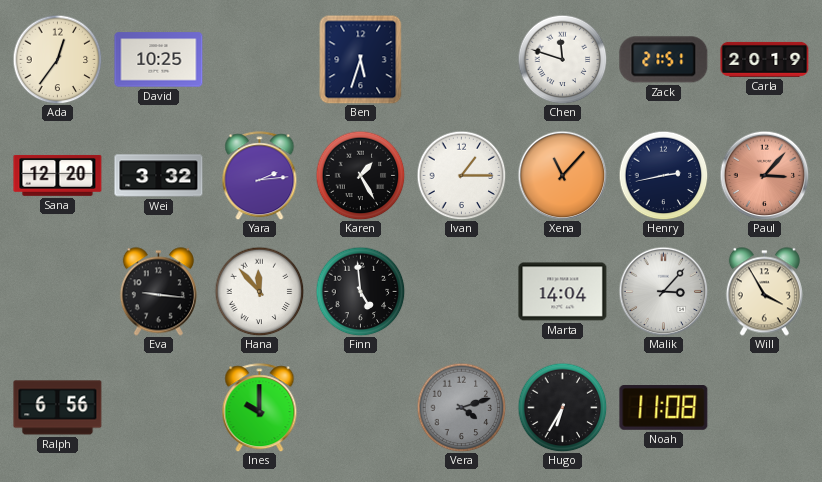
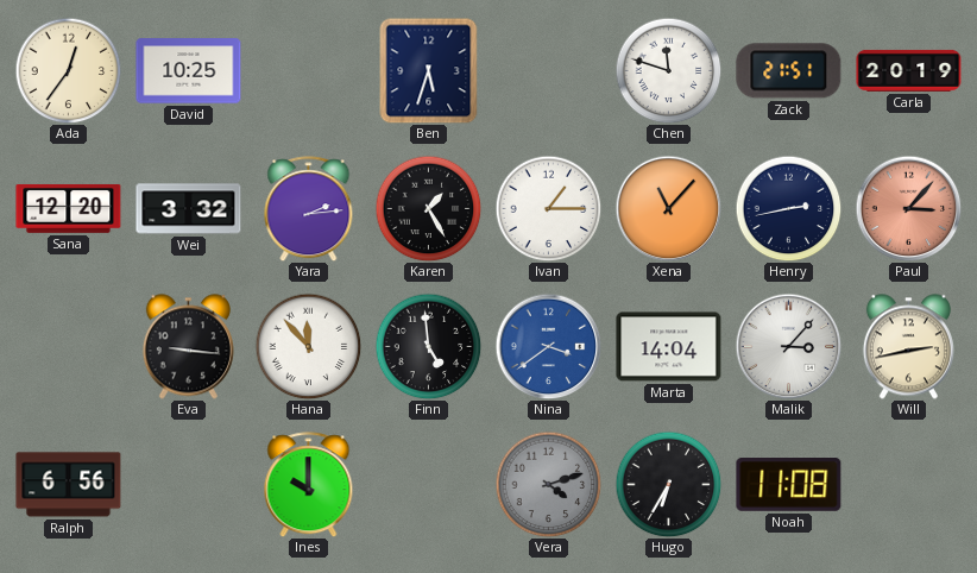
Nina: none -> 3:39
Will: 3:55 -> 2:43
